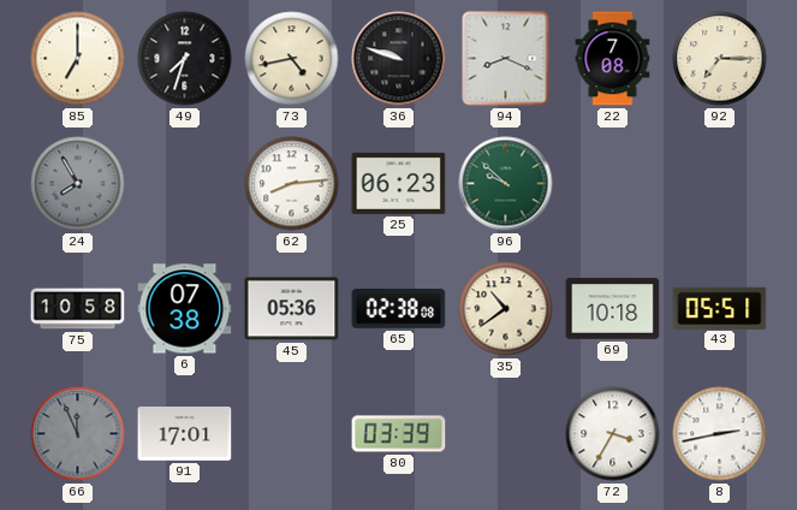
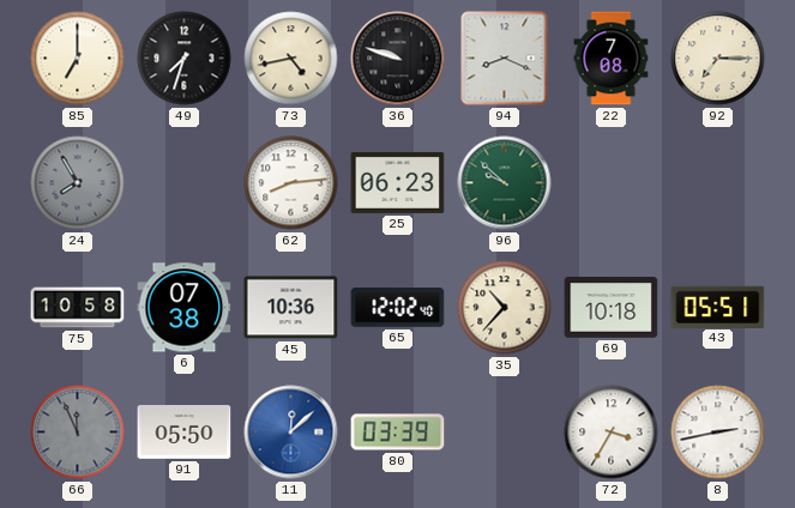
45: 05:36 -> 10:36
65: 02:38 -> 12:02
35: 10:39 -> 10:37
91: 17:01 -> 05:50
11: none -> 12:08
